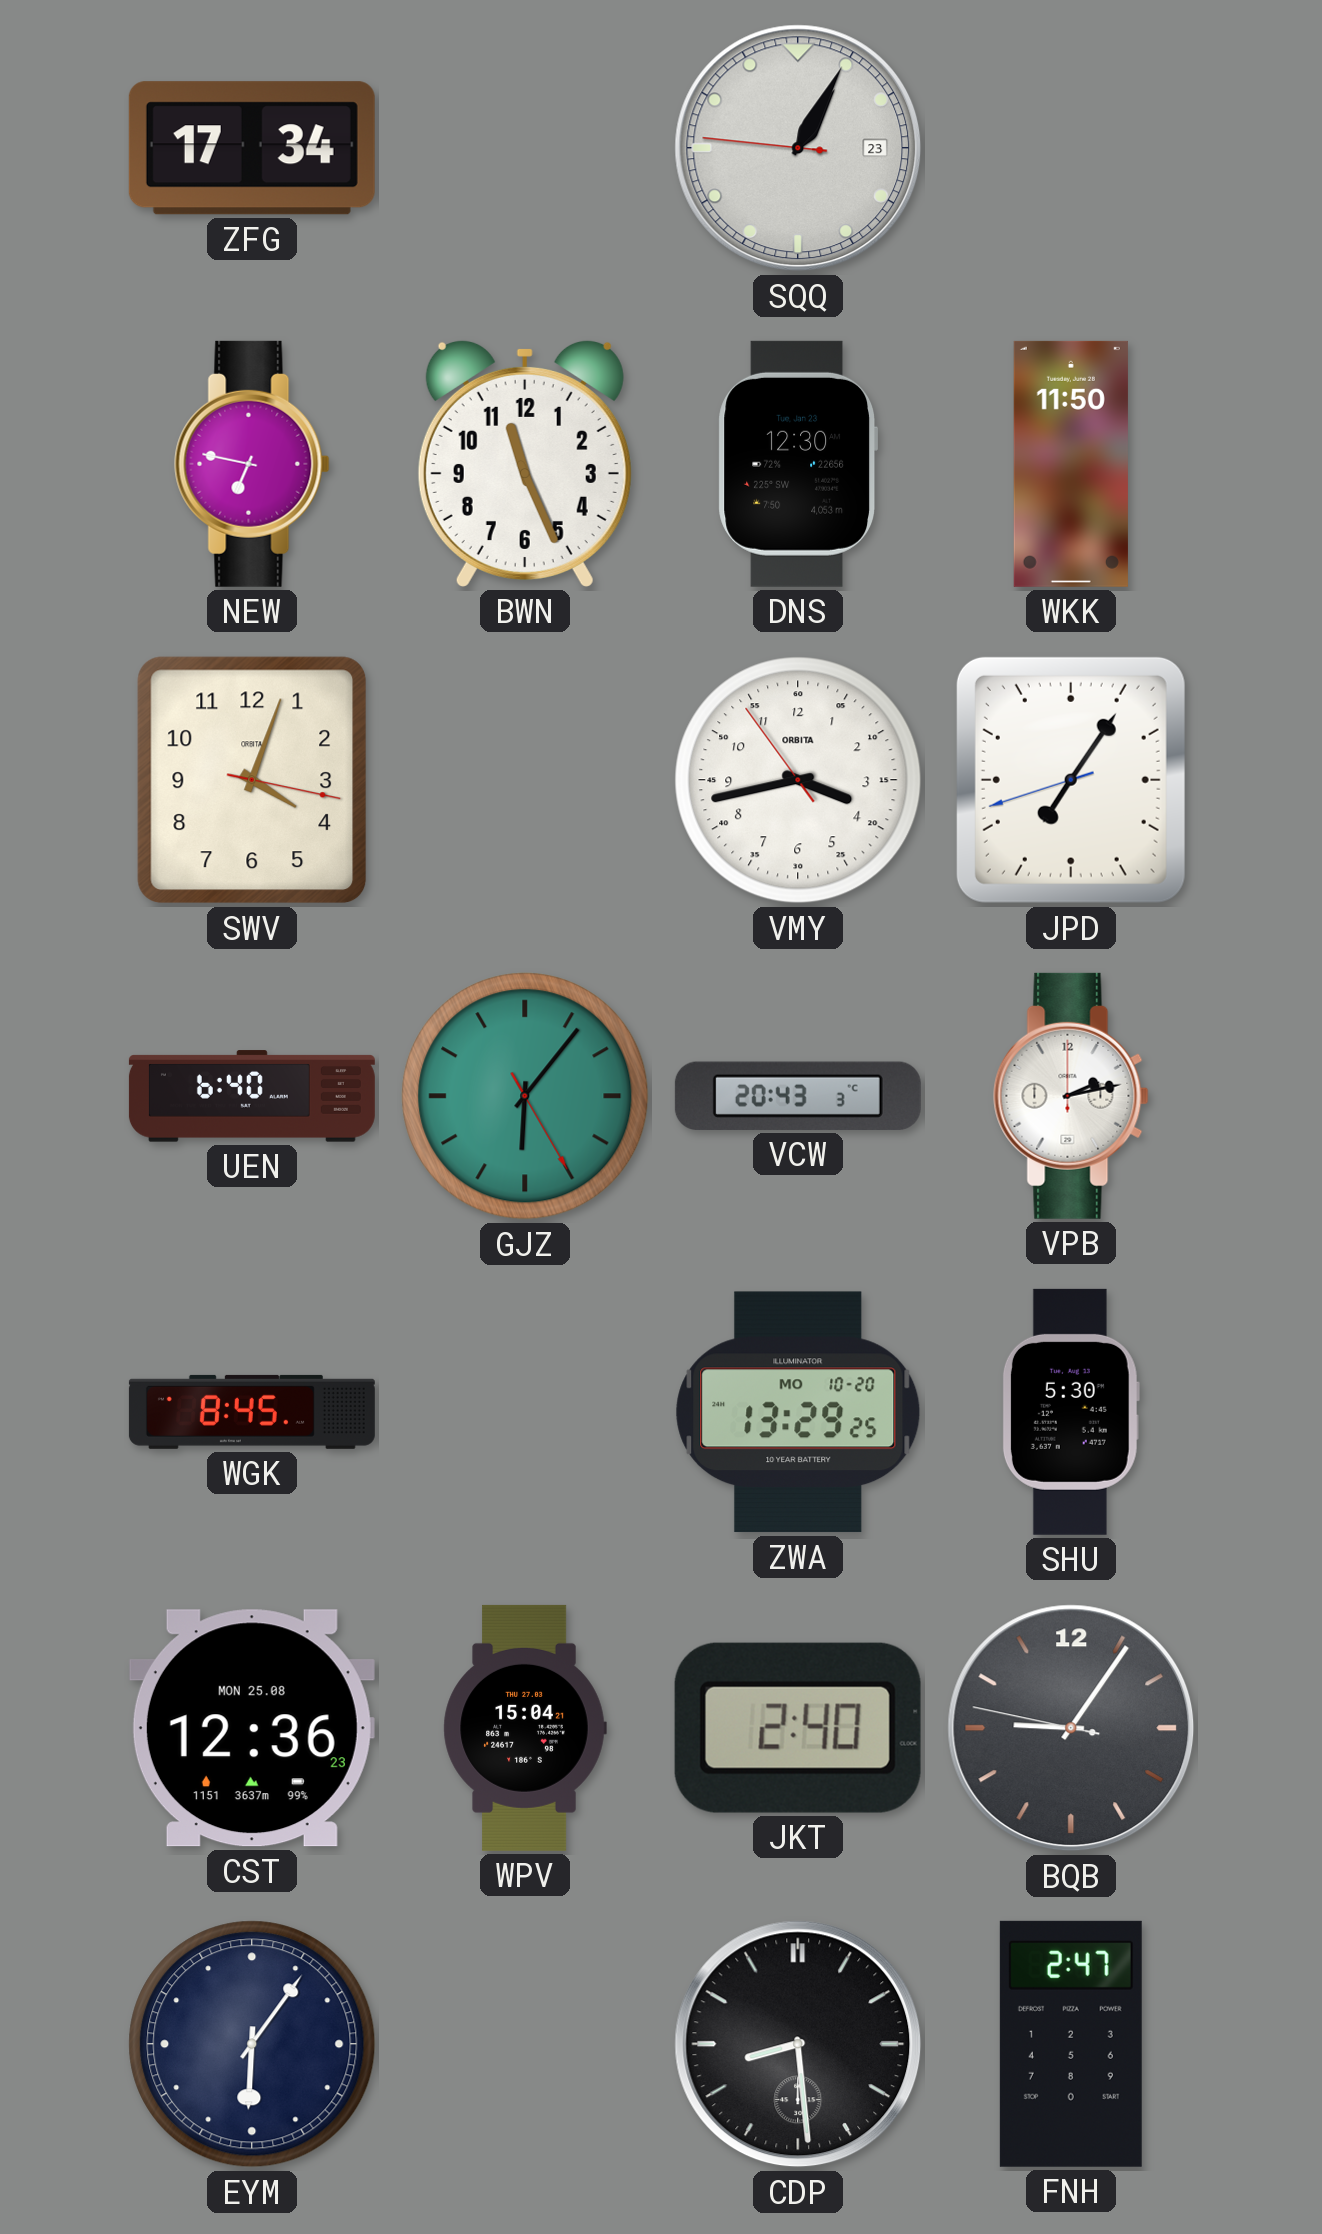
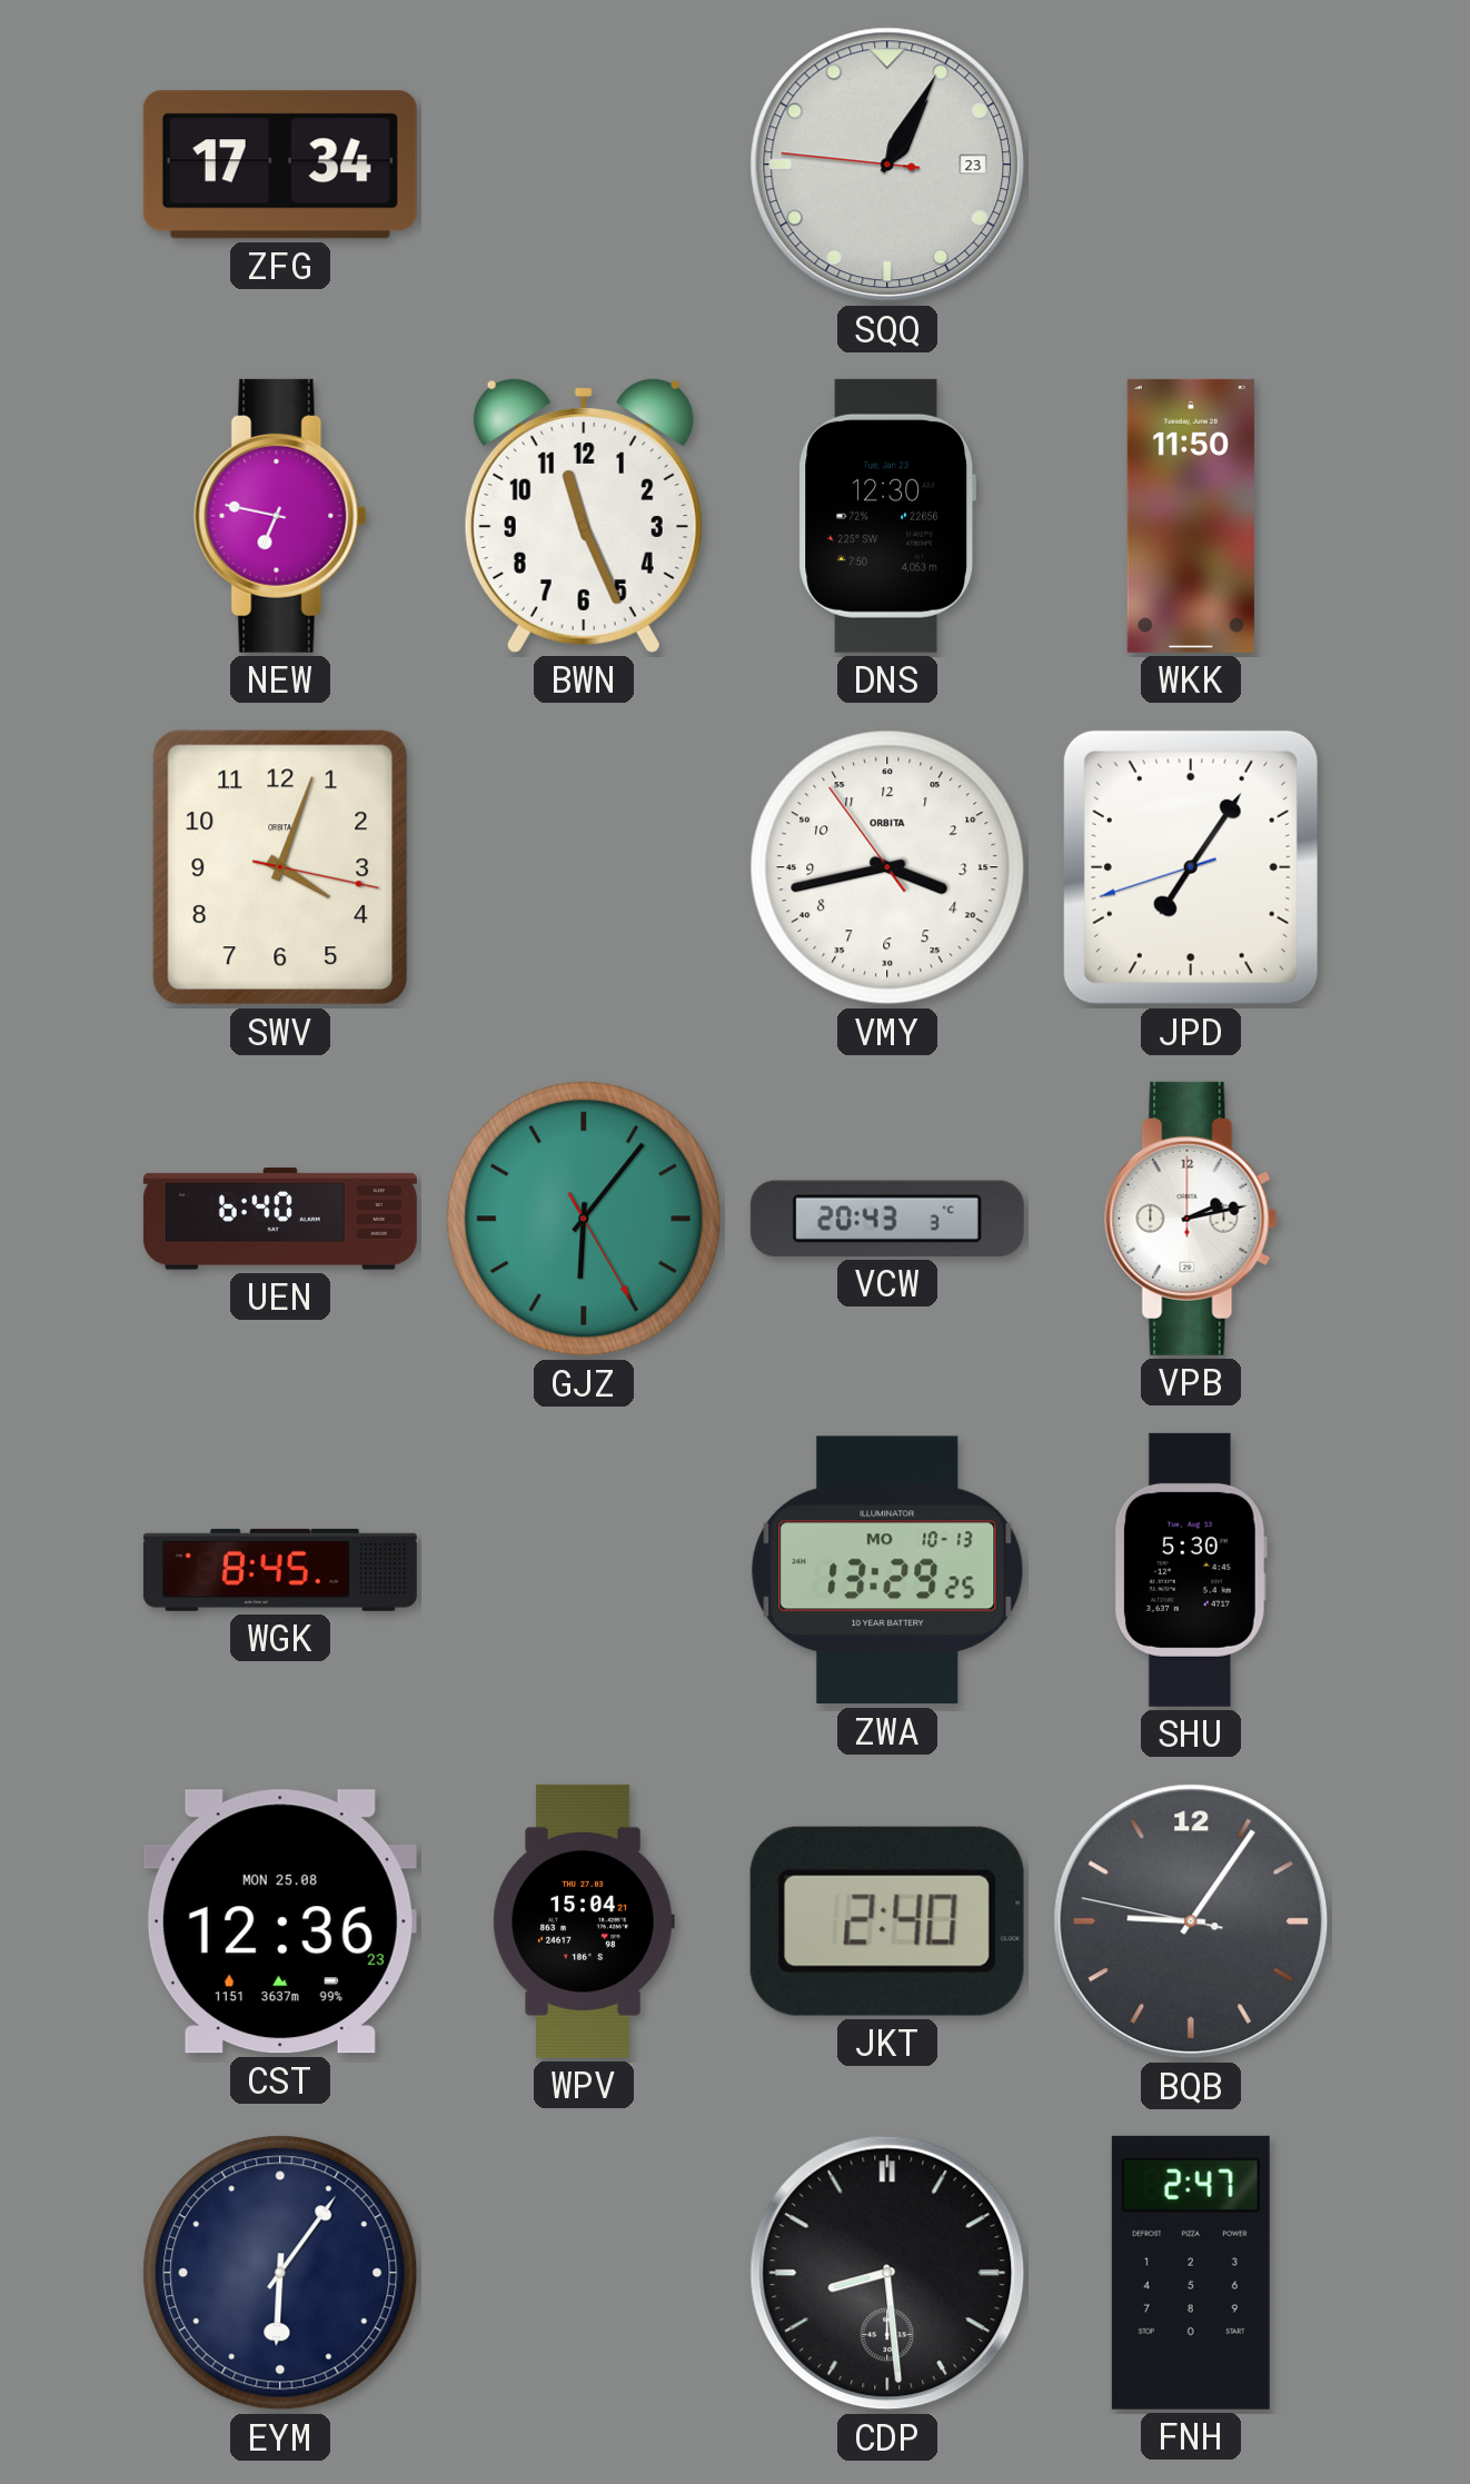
ZWA date: MO 10-20 -> MO 10-13
